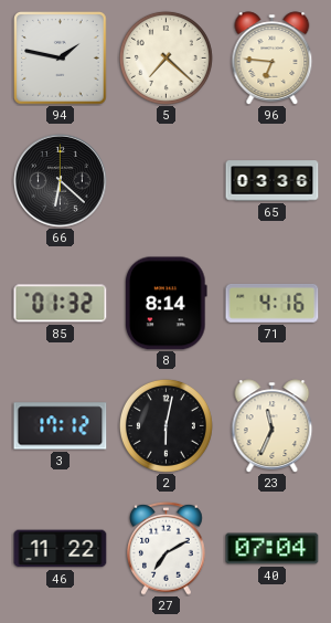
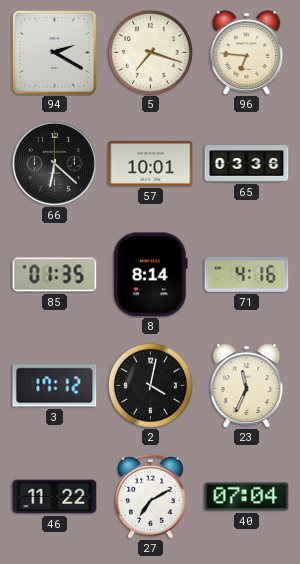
94: 1:47 -> 2:20
5: 7:22 -> 7:18
57: none -> 10:01
85: 01:32 -> 01:35
2: 6:02 -> 4:02
